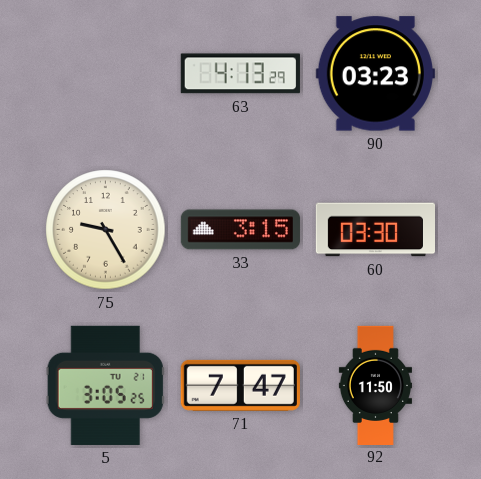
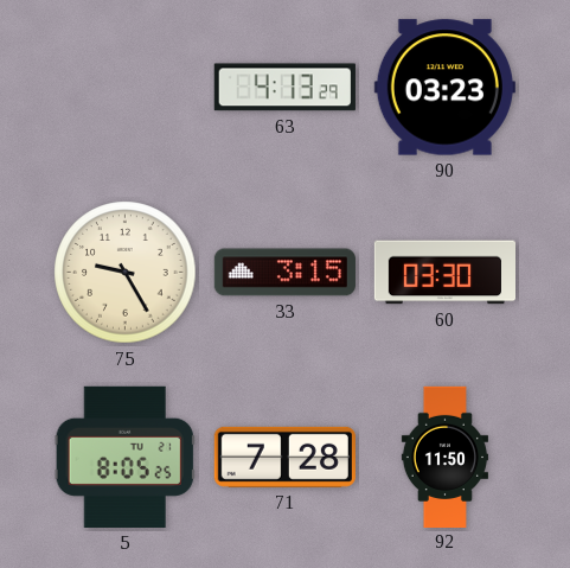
5: 3:05 -> 8:05
71: 7:47 -> 7:28
